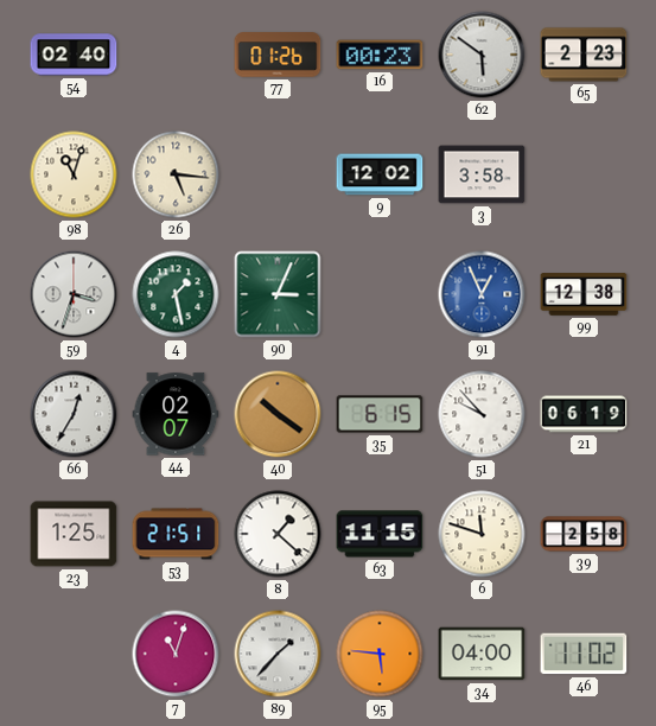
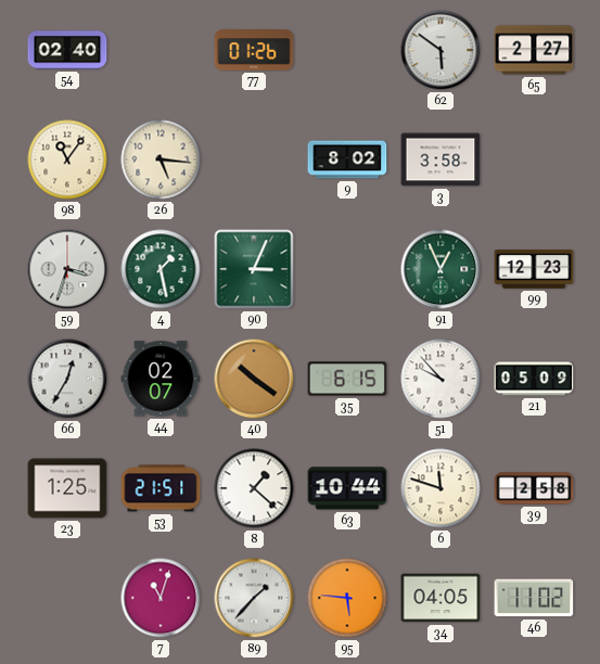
16: 00:23 -> none
65: 2:23 -> 2:27
98: 11:03 -> 11:06
9: 12:02 -> 8:02
91 dial: blue -> green
99: 12:38 -> 12:23
21: 06:19 -> 05:09
63: 11:15 -> 10:44
34: 04:00 -> 04:05
